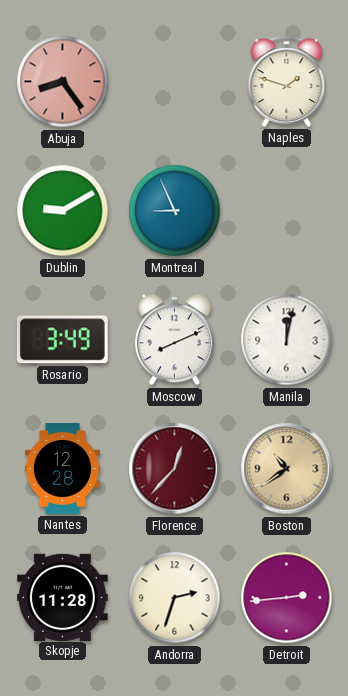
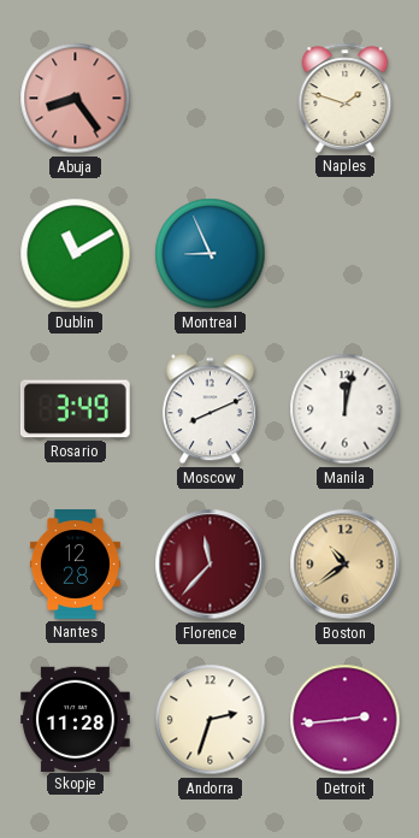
Dublin: 9:10 -> 11:10
Florence: 12:37 -> 11:37
